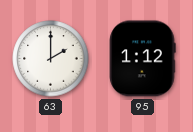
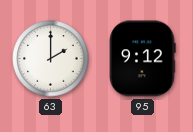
95: 1:12 -> 9:12
